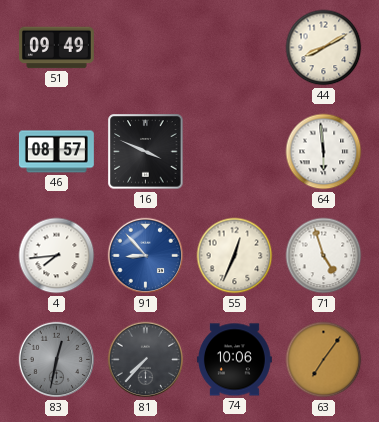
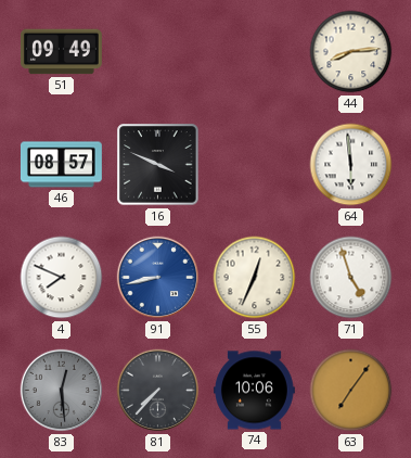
44: 8:10 -> 8:14
4: 7:44 -> 7:49
91: 8:53 -> 8:43
83: 12:32 -> 12:29
